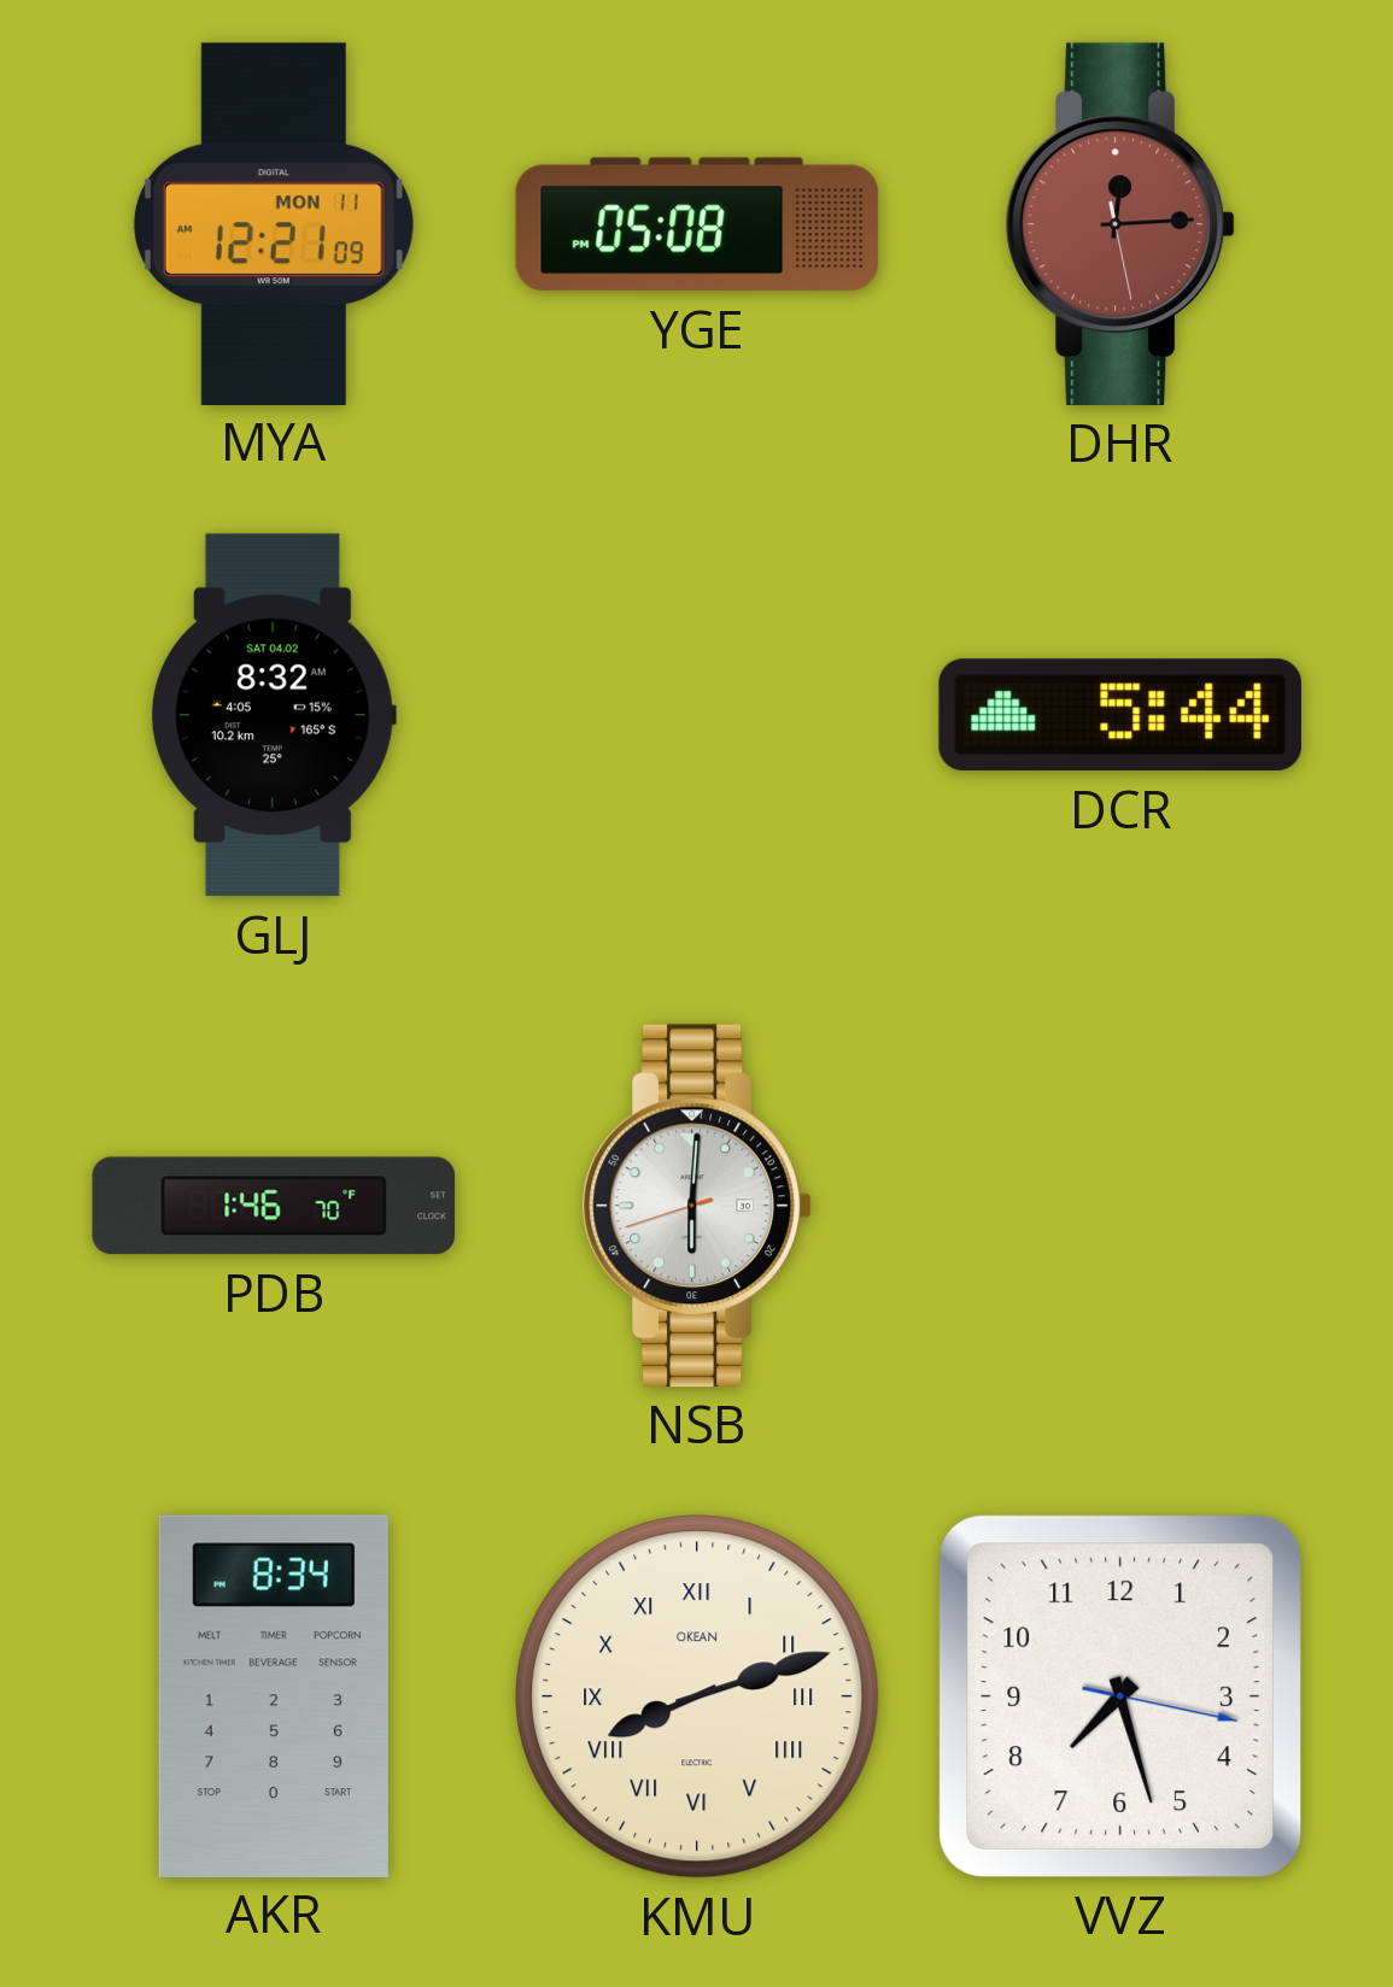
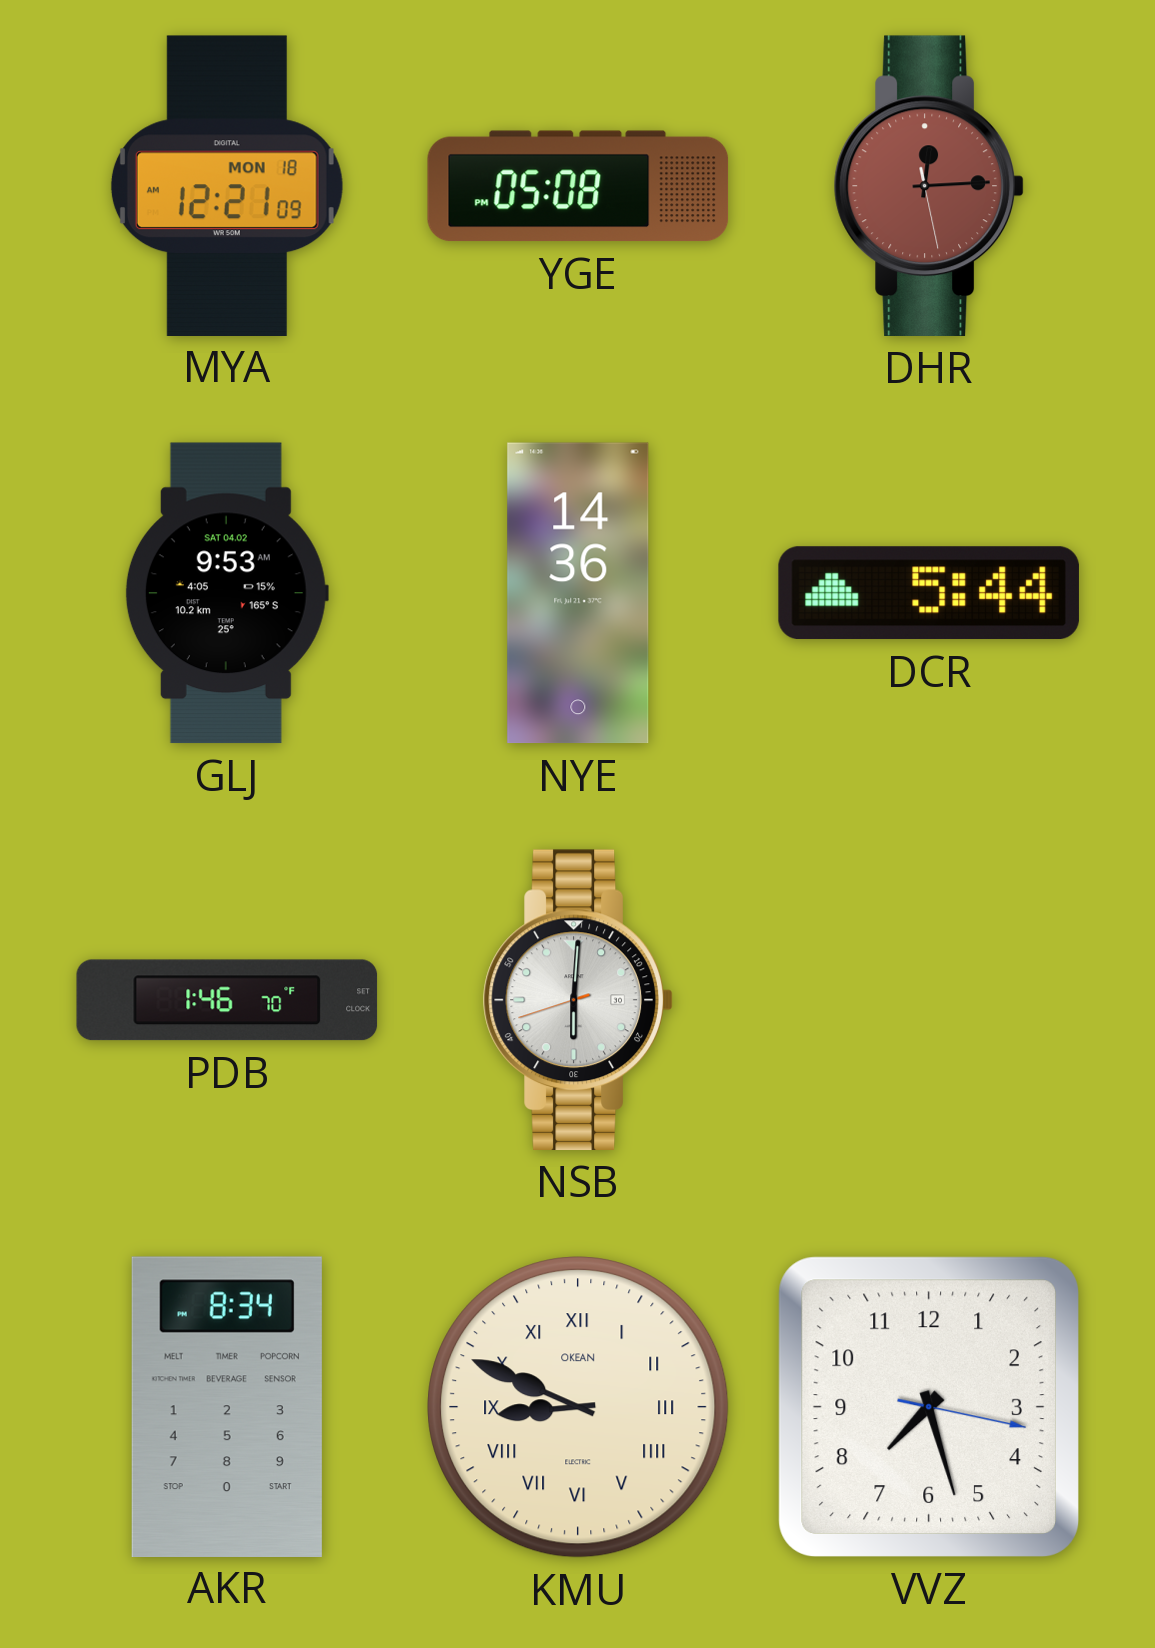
MYA date: MON 11 -> MON 18
GLJ: 8:32 -> 9:53
NYE: none -> 14:36
KMU: 8:12 -> 8:49
